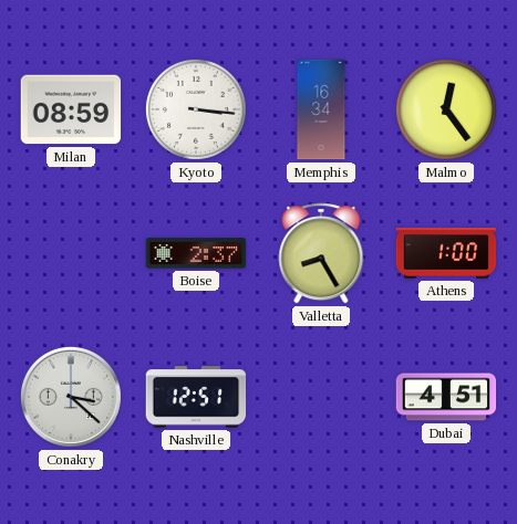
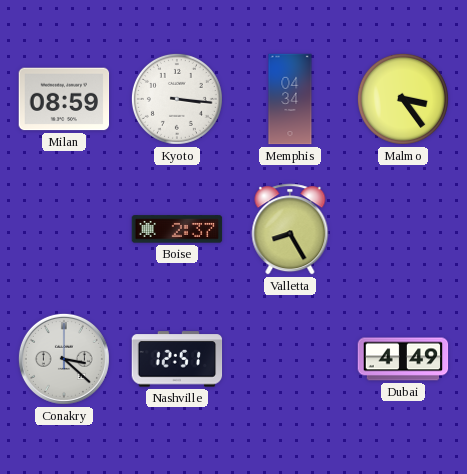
Memphis: 16:34 -> 04:34
Malmo: 12:24 -> 3:24
Athens: 1:00 -> none
Dubai: 4:51 -> 4:49
